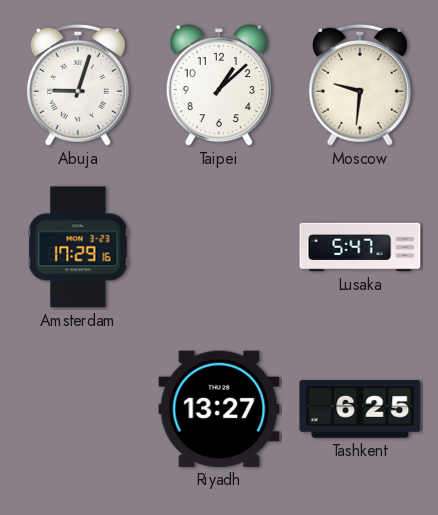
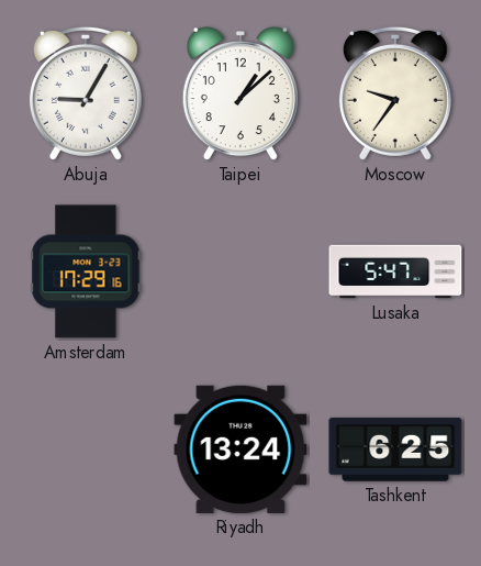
Abuja: 9:03 -> 9:05
Moscow: 9:31 -> 9:36
Riyadh: 13:27 -> 13:24
